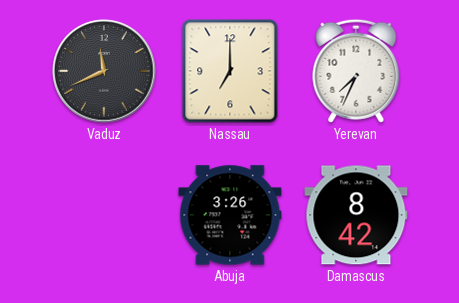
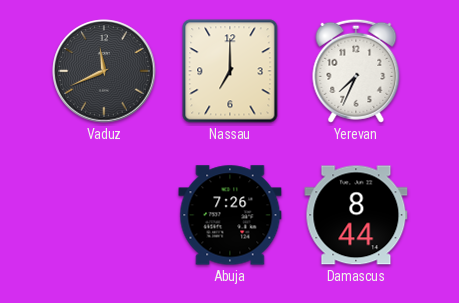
Abuja: 3:26 -> 7:26
Damascus: 8:42 -> 8:44
